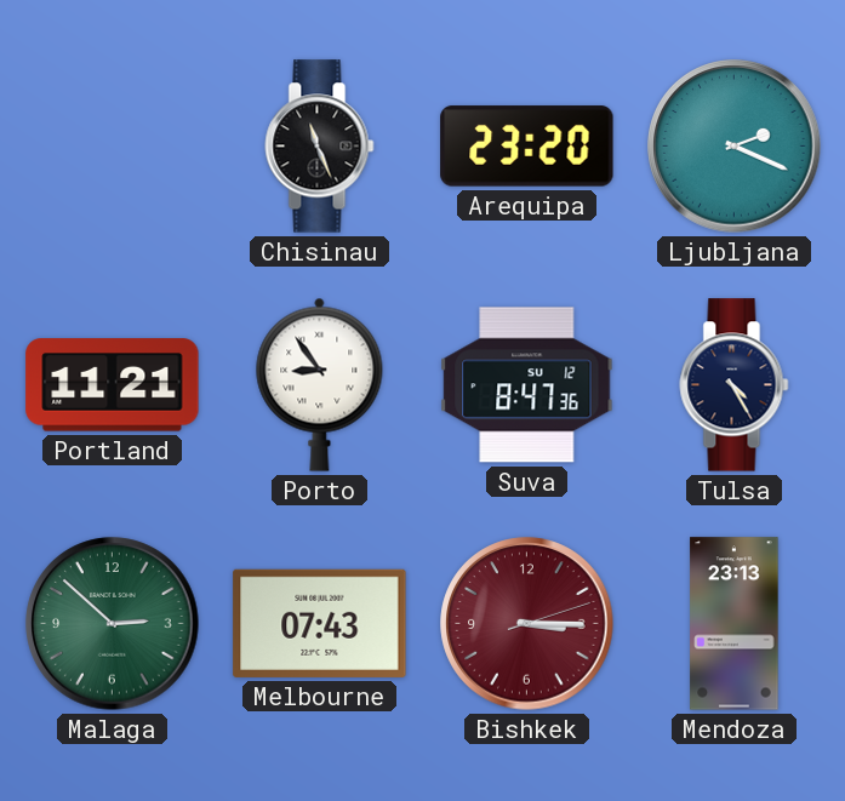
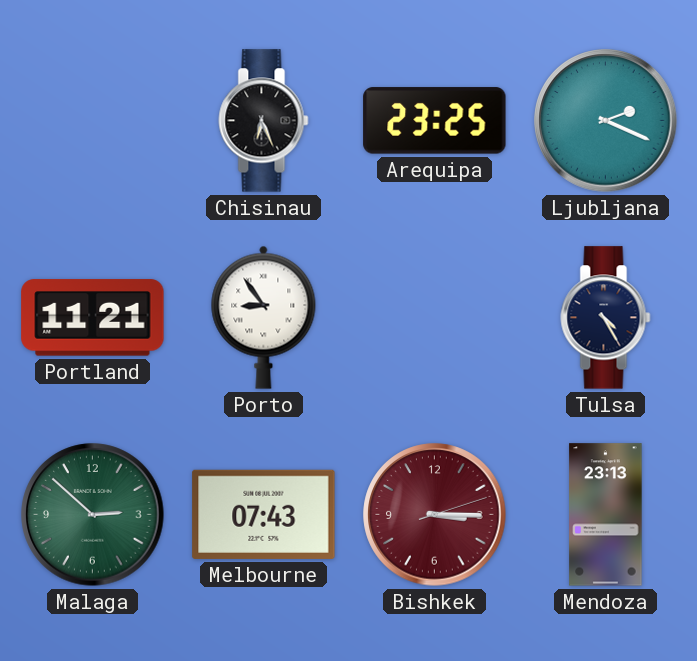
Chisinau: 11:26 -> 6:26
Arequipa: 23:20 -> 23:25
Suva: 8:47 -> none
